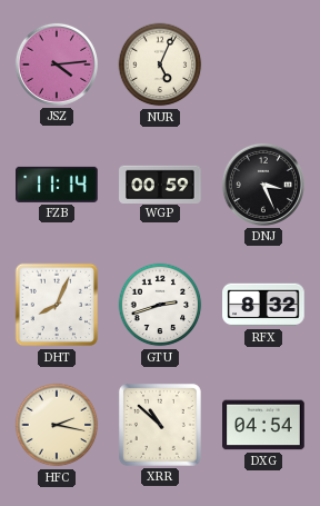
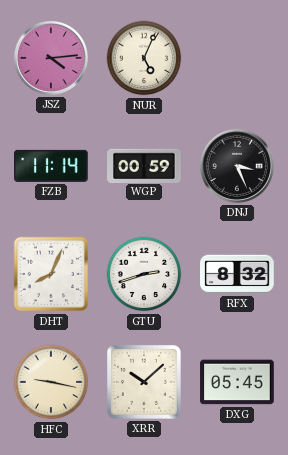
HFC: 2:17 -> 9:17
XRR: 10:52 -> 10:08
DXG: 04:54 -> 05:45
